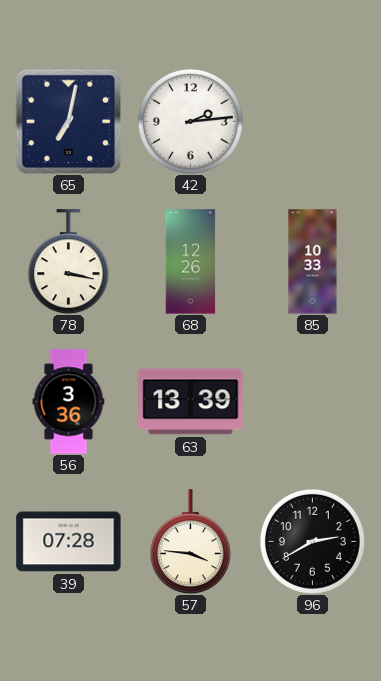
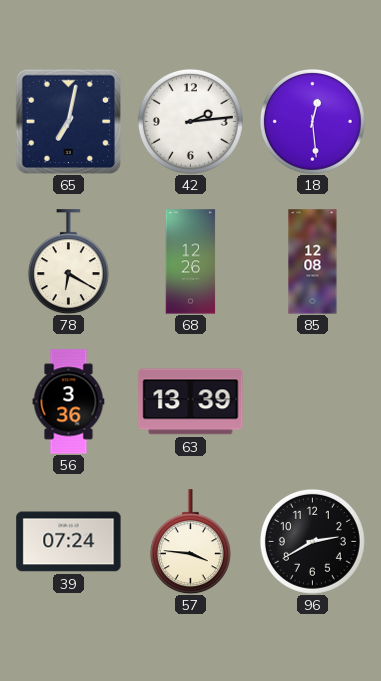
18: none -> 12:29
78: 3:17 -> 6:20
85: 10:33 -> 12:08
39: 07:28 -> 07:24
